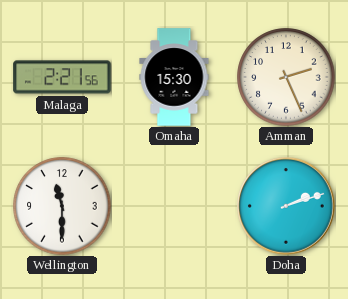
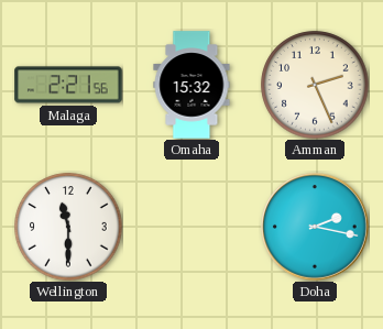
Omaha: 15:30 -> 15:32
Doha: 2:12 -> 2:17
